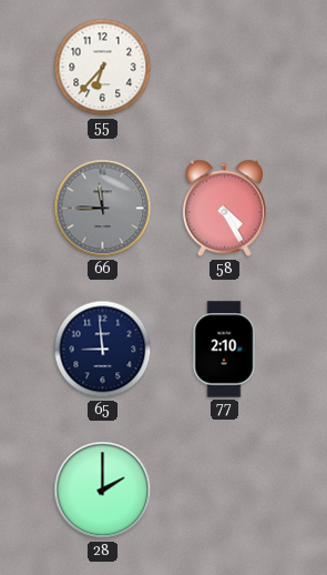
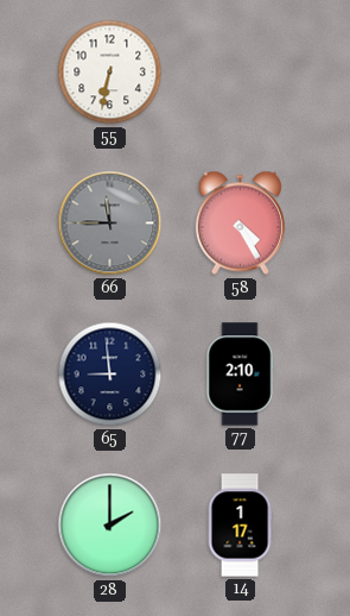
55: 6:37 -> 6:32
14: none -> 1:17
